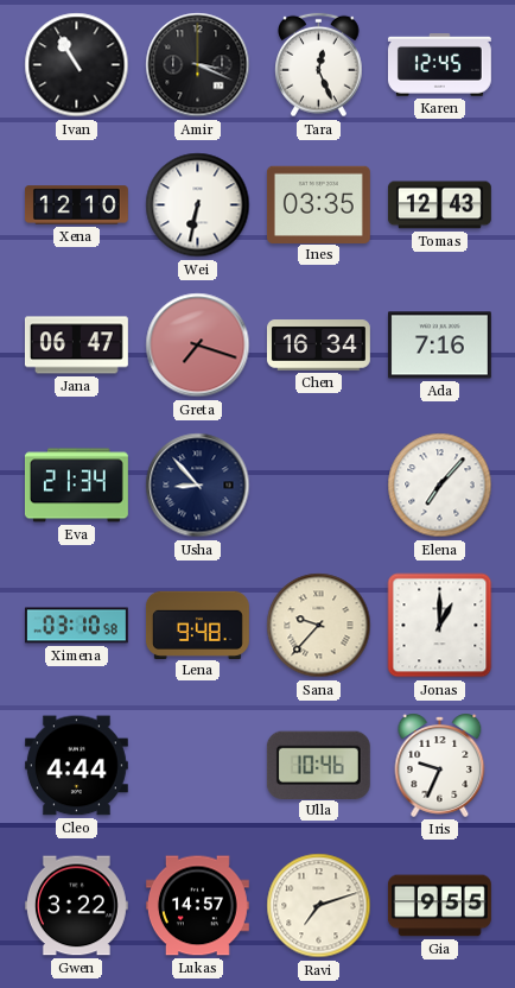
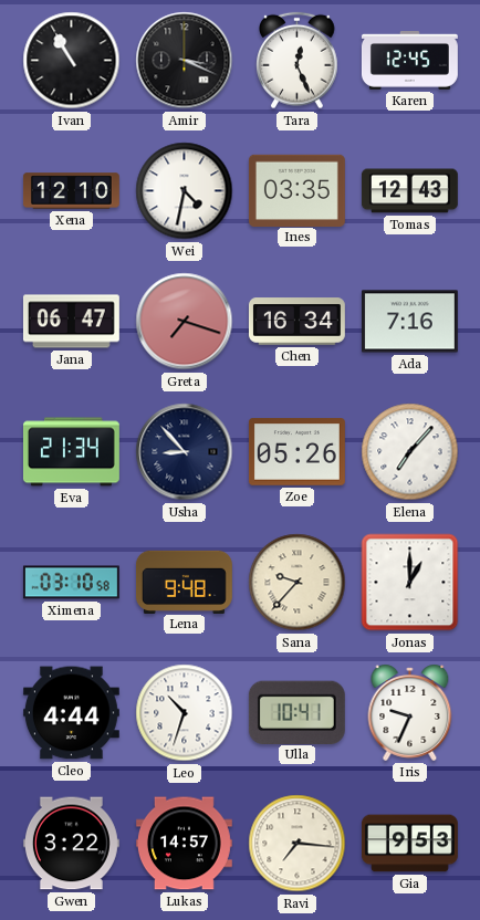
Wei: 6:32 -> 4:32
Zoe: none -> 05:26
Leo: none -> 10:33
Ulla: 10:46 -> 10:41
Ravi: 7:12 -> 7:16
Gia: 9:55 -> 9:53
